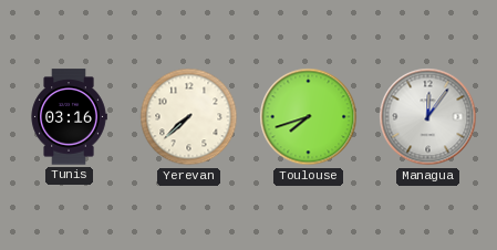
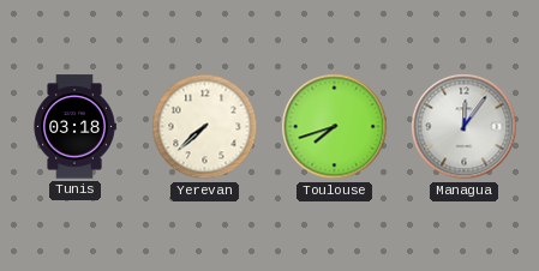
Tunis: 03:16 -> 03:18
